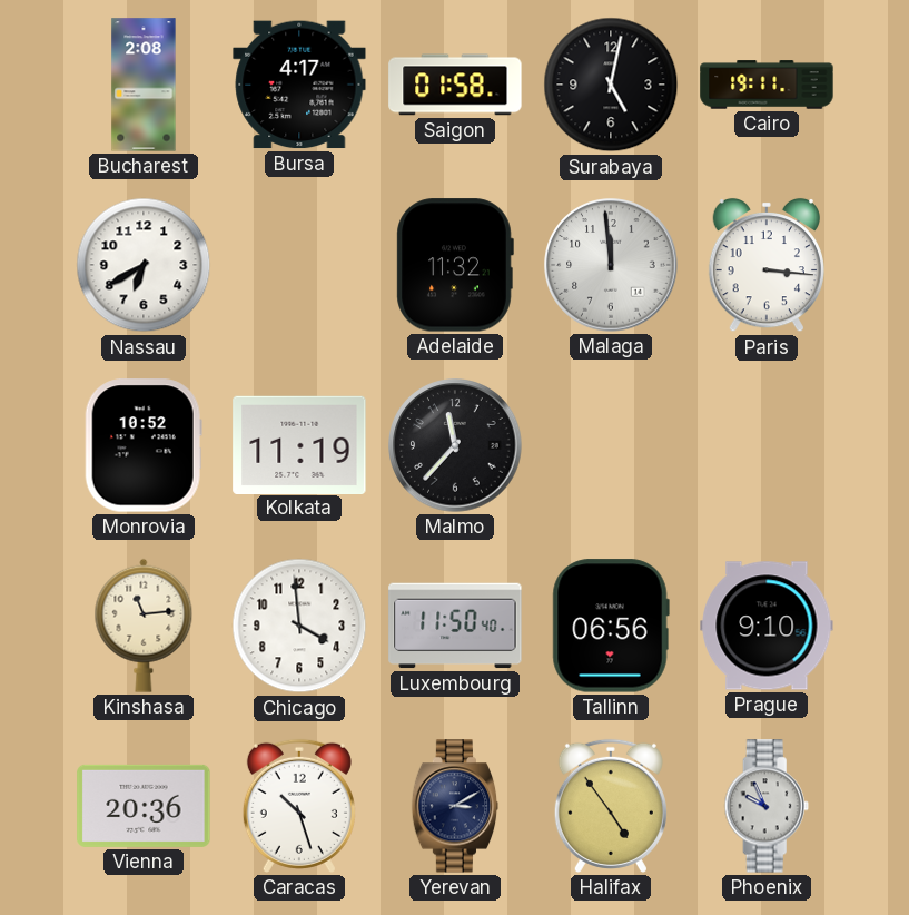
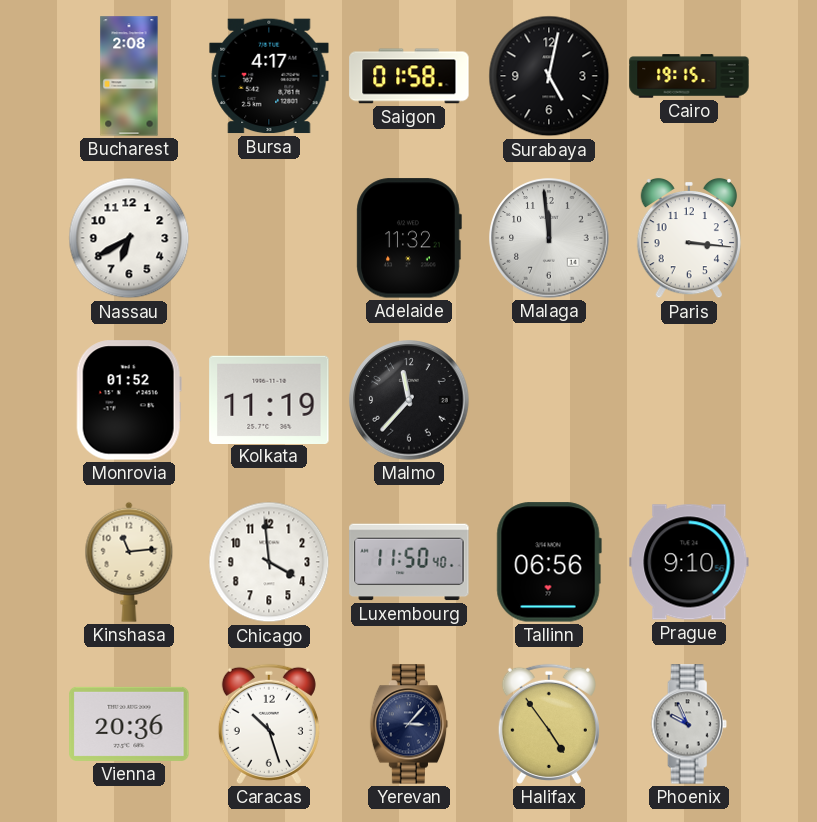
Cairo: 19:11 -> 19:15
Monrovia: 10:52 -> 01:52
Yerevan: 3:10 -> 3:07
